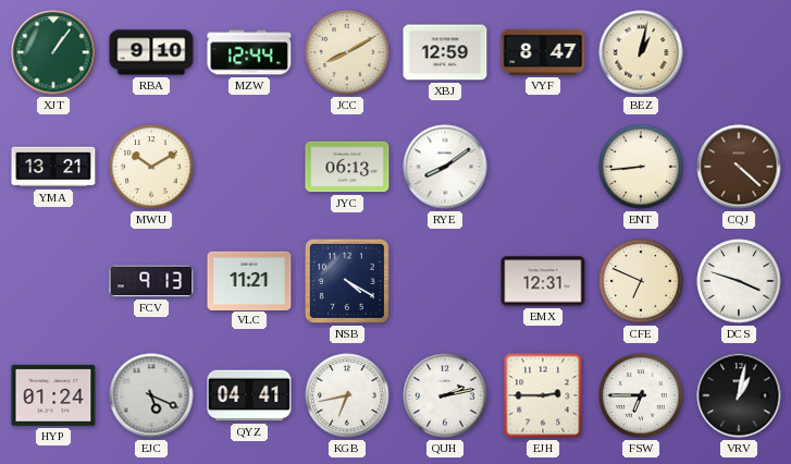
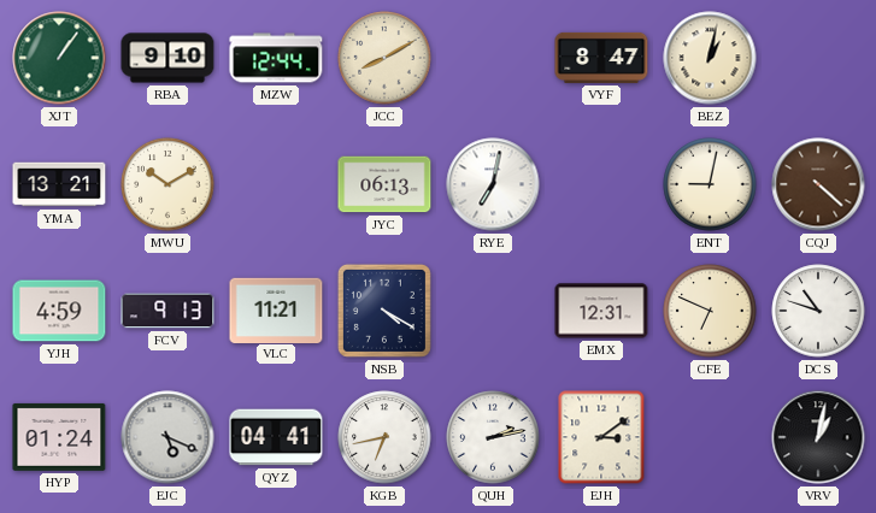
XBJ: 12:59 -> none
RYE: 8:09 -> 7:02
ENT: 8:44 -> 9:02
YJH: none -> 4:59
DCS: 3:48 -> 10:48
EJH: 2:45 -> 3:09
FSW: 6:45 -> none
